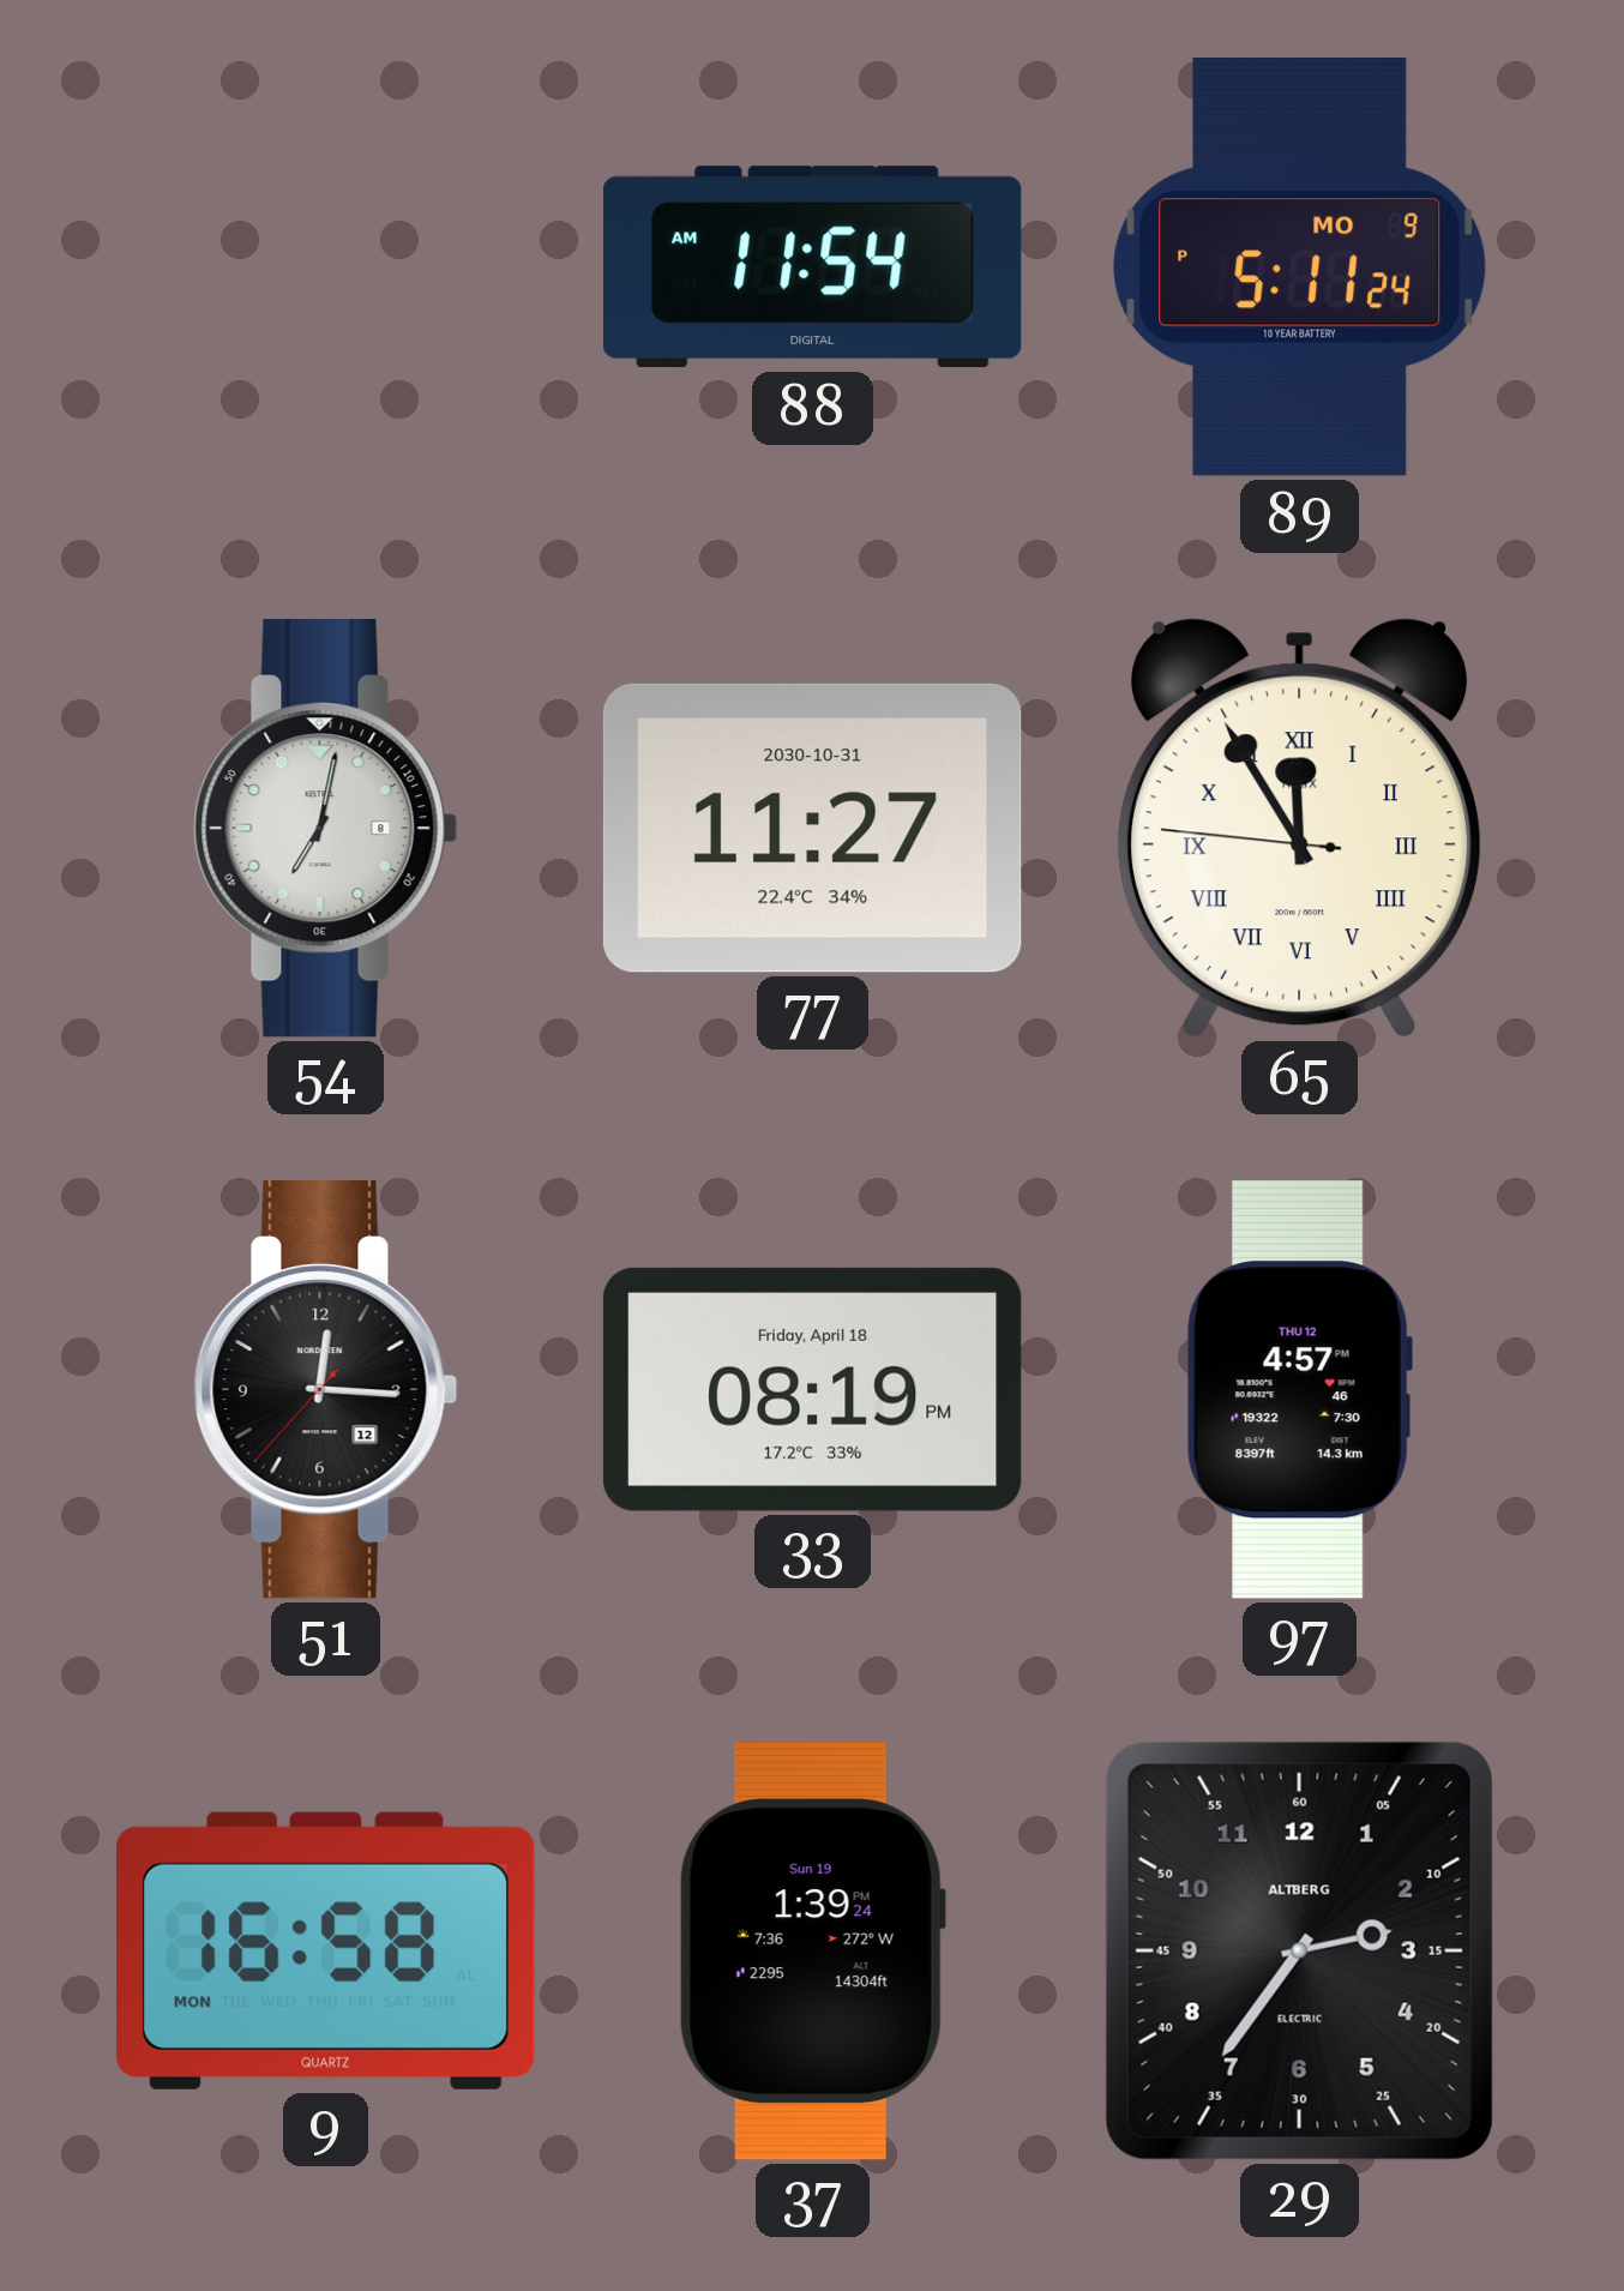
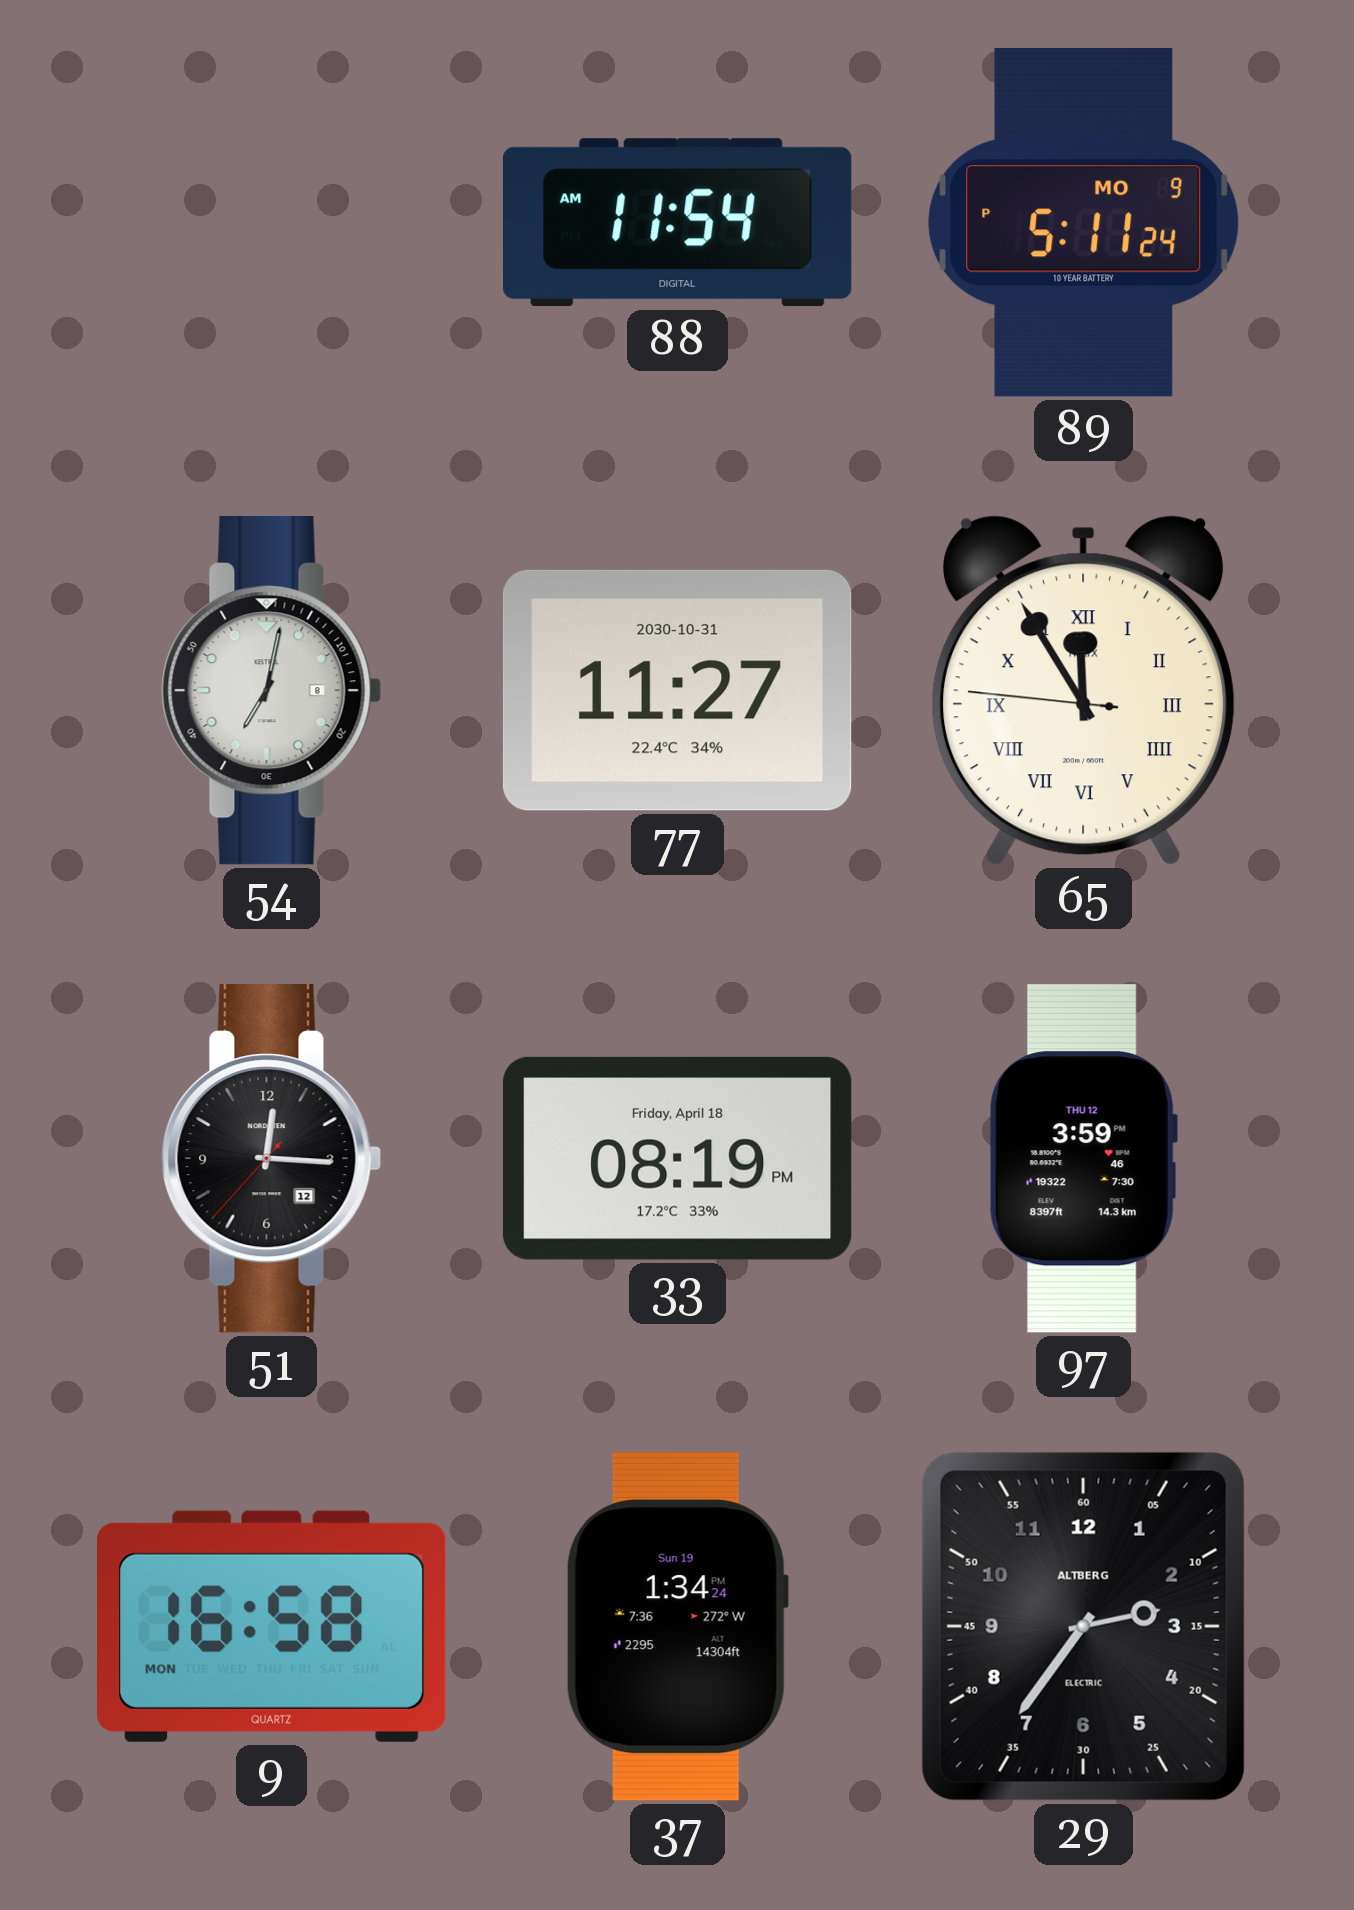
97: 4:57 -> 3:59
37: 1:39 -> 1:34
